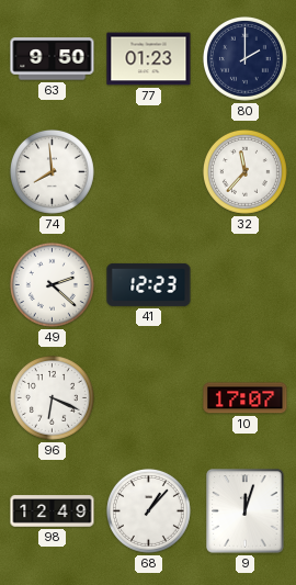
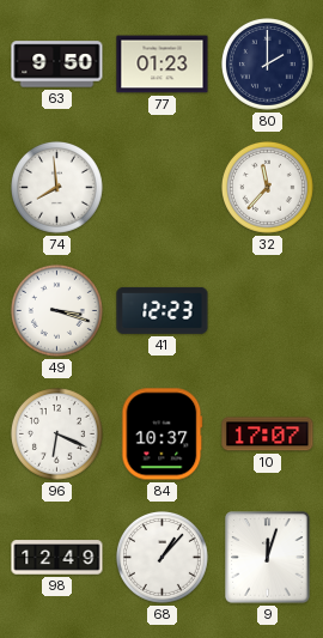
49: 2:22 -> 3:18
84: none -> 10:37
